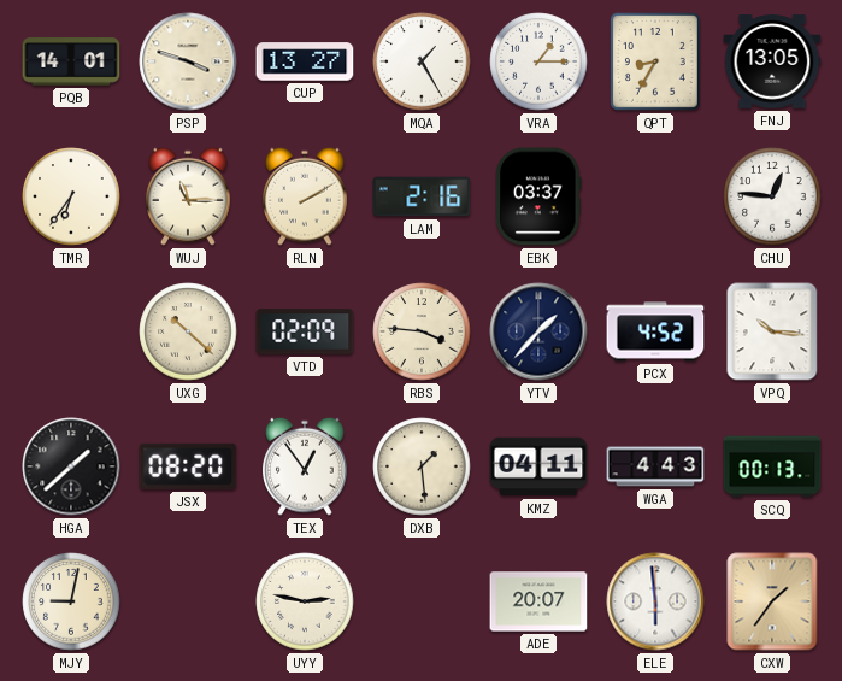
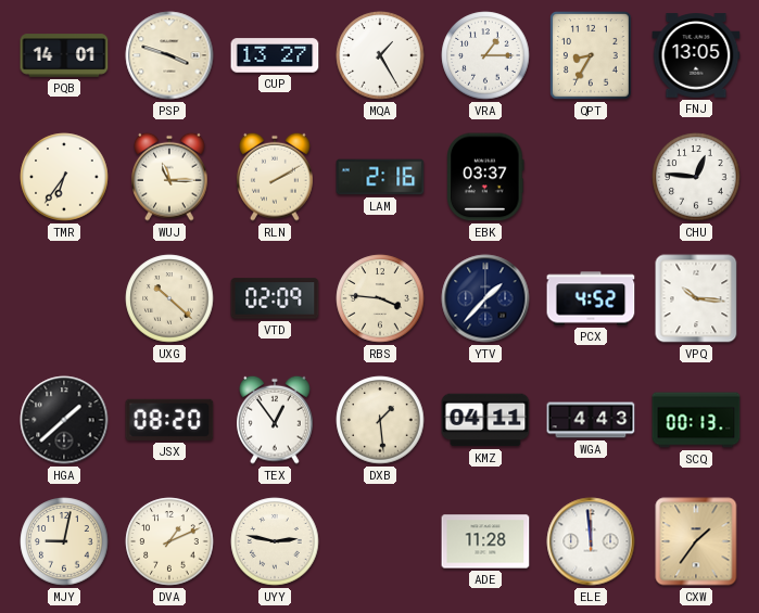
DVA: none -> 1:11
ADE: 20:07 -> 11:28
ELE: 5:59 -> 11:59
